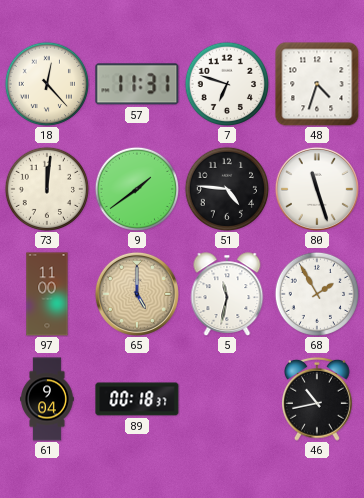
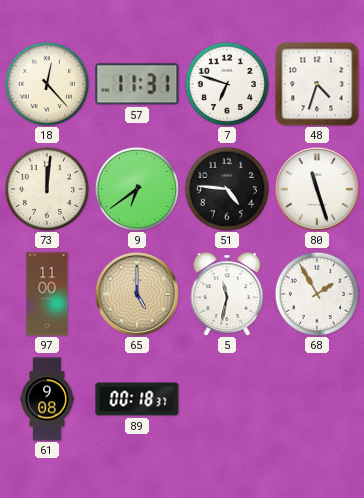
9: 1:39 -> 6:39
61: 9:04 -> 9:08
46: 10:43 -> none
